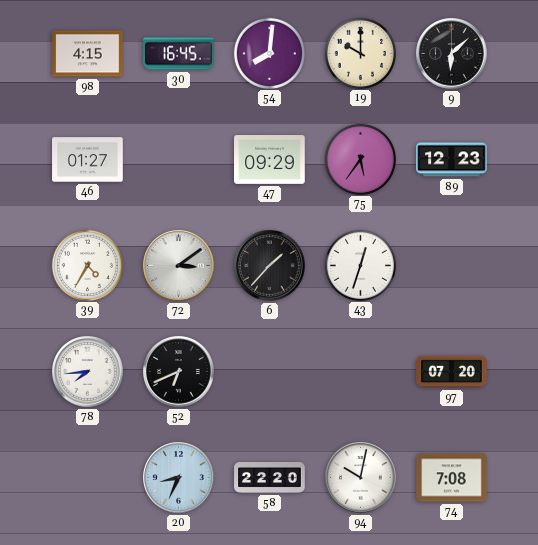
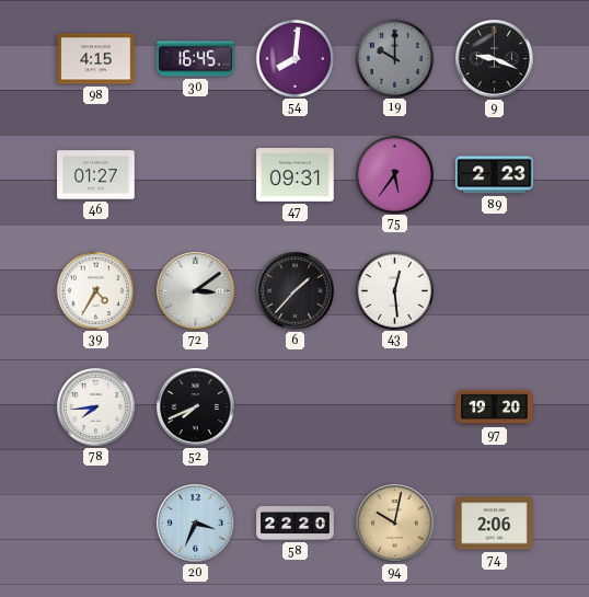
19 dial: cream -> grey
9: 6:08 -> 9:19
47: 09:29 -> 09:31
89: 12:23 -> 2:23
43: 12:33 -> 12:29
52: 6:41 -> 7:41
97: 07:20 -> 19:20
20: 8:34 -> 3:34
94 dial: white -> champagne
74: 7:08 -> 2:06
